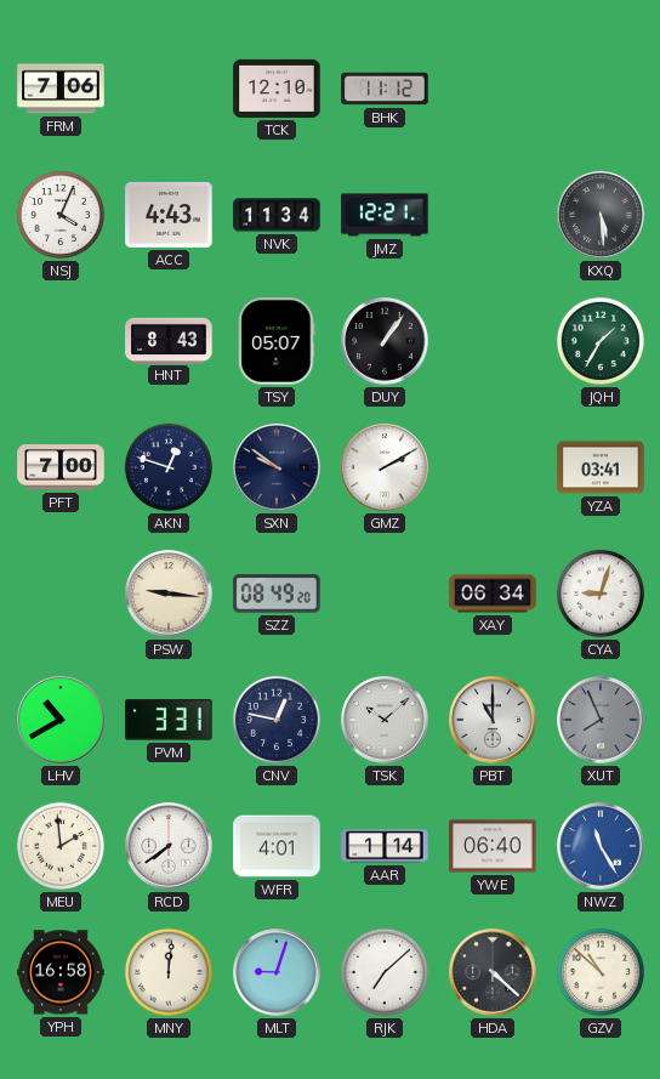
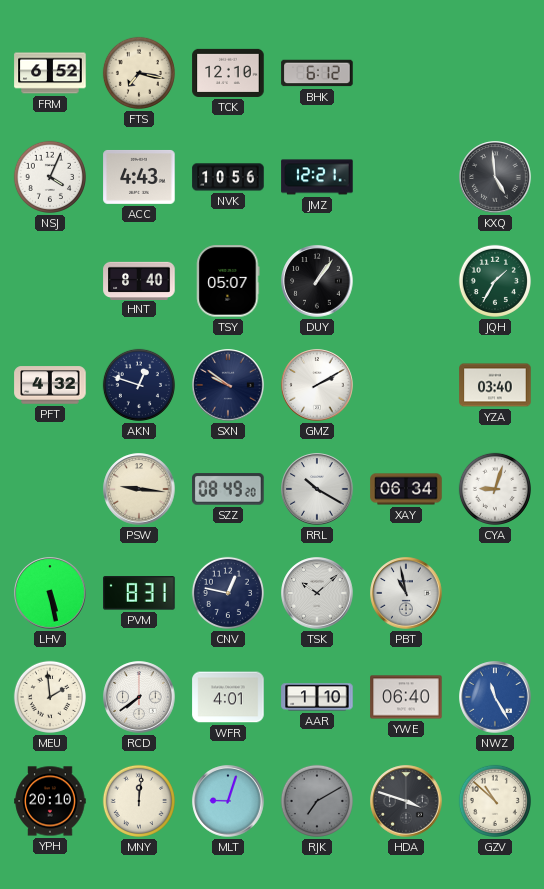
FRM: 7:06 -> 6:52
FTS: none -> 7:17
BHK: 11:12 -> 6:12
NVK: 11:34 -> 10:56
KXQ: 5:29 -> 4:59
HNT: 8:43 -> 8:40
PFT: 7:00 -> 4:32
YZA: 03:41 -> 03:40
RRL: none -> 10:20
LHV: 10:40 -> 5:28
PVM: 3:31 -> 8:31
PBT: 11:00 -> 10:58
XUT: 7:56 -> none
AAR: 1:14 -> 1:10
YPH: 16:58 -> 20:10
RJK: 7:08 -> 7:10
RJK dial: white -> grey
HDA: 4:22 -> 3:48
